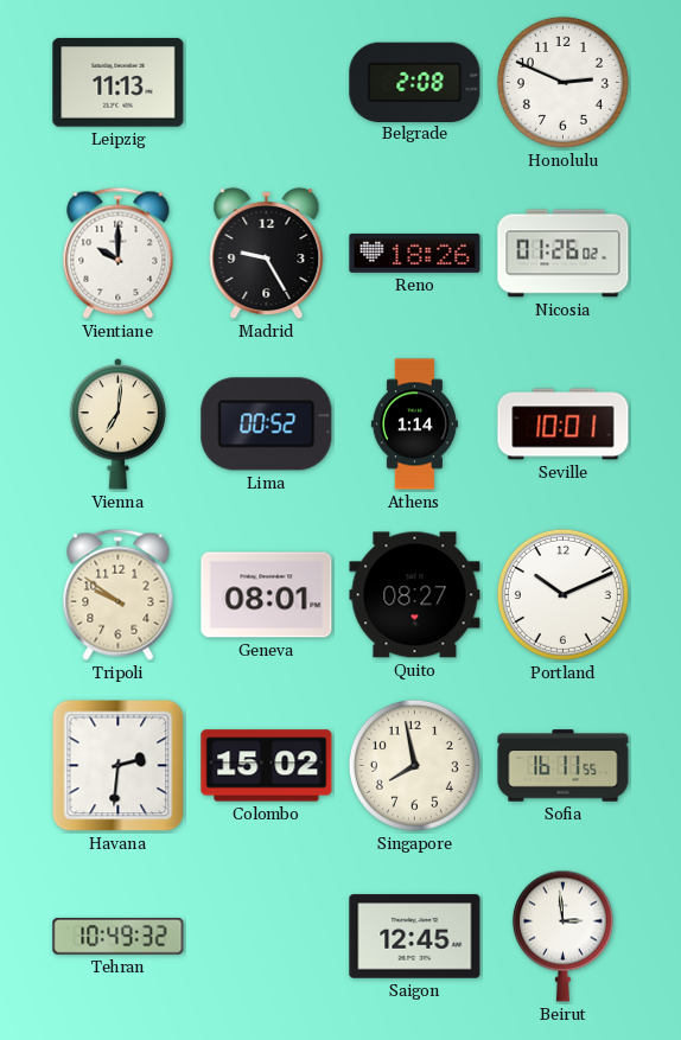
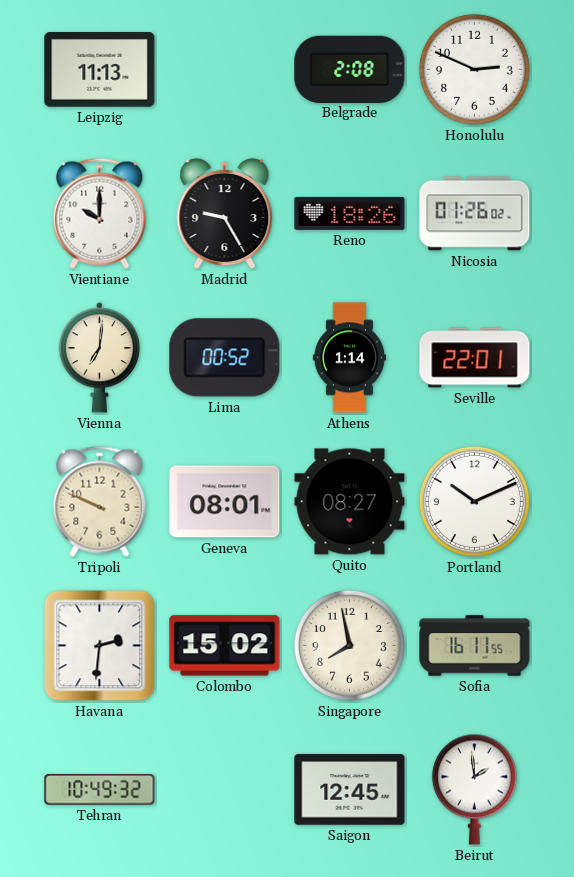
Seville: 10:01 -> 22:01
Tripoli: 9:51 -> 9:49
Beirut: 2:59 -> 1:59
